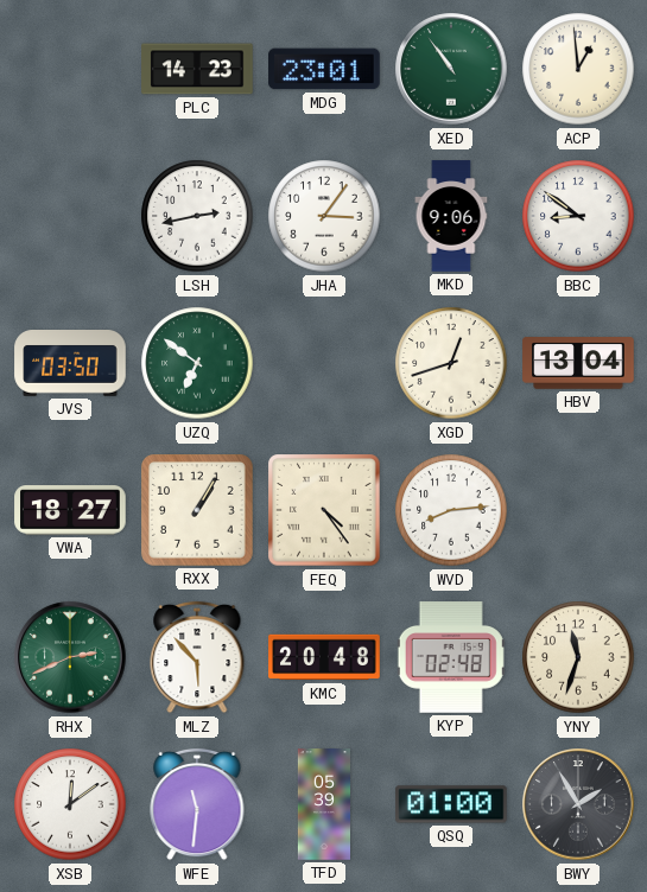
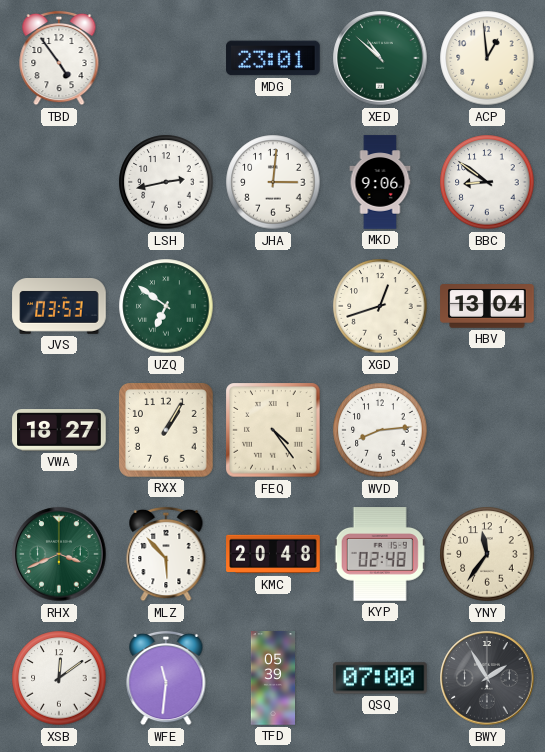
TBD: none -> 4:54
PLC: 14:23 -> none
XED: 10:54 -> 10:52
JHA: 3:06 -> 3:01
JVS: 03:50 -> 03:53
RHX: 2:41 -> 3:41
YNY: 11:33 -> 11:36
QSQ: 01:00 -> 07:00
